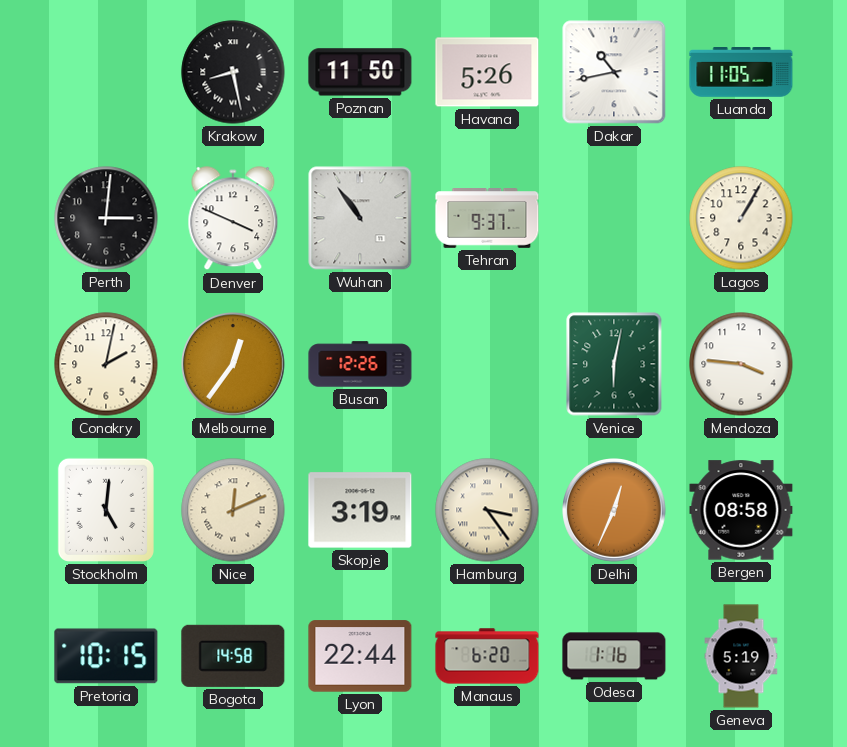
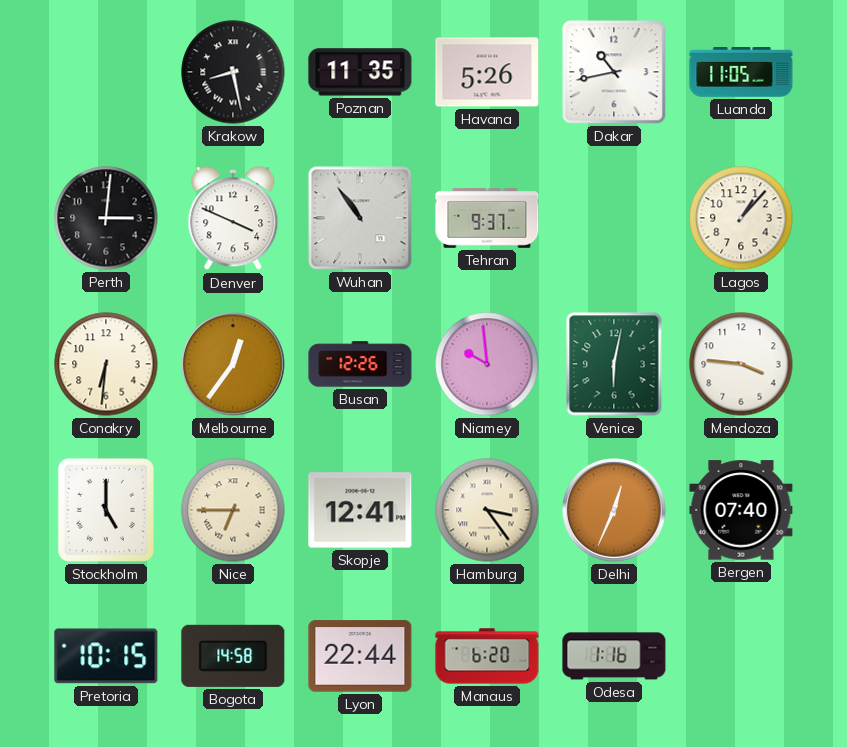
Poznan: 11:50 -> 11:35
Lagos: 1:05 -> 1:07
Conakry: 2:02 -> 6:31
Niamey: none -> 9:59
Stockholm: 5:01 -> 5:00
Nice: 12:11 -> 6:45
Skopje: 3:19 -> 12:41
Bergen: 08:58 -> 07:40
Geneva: 5:19 -> none
